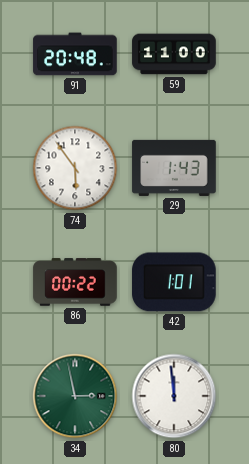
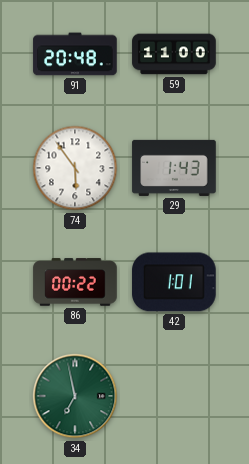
34: 2:58 -> 6:58
80: 11:59 -> none
